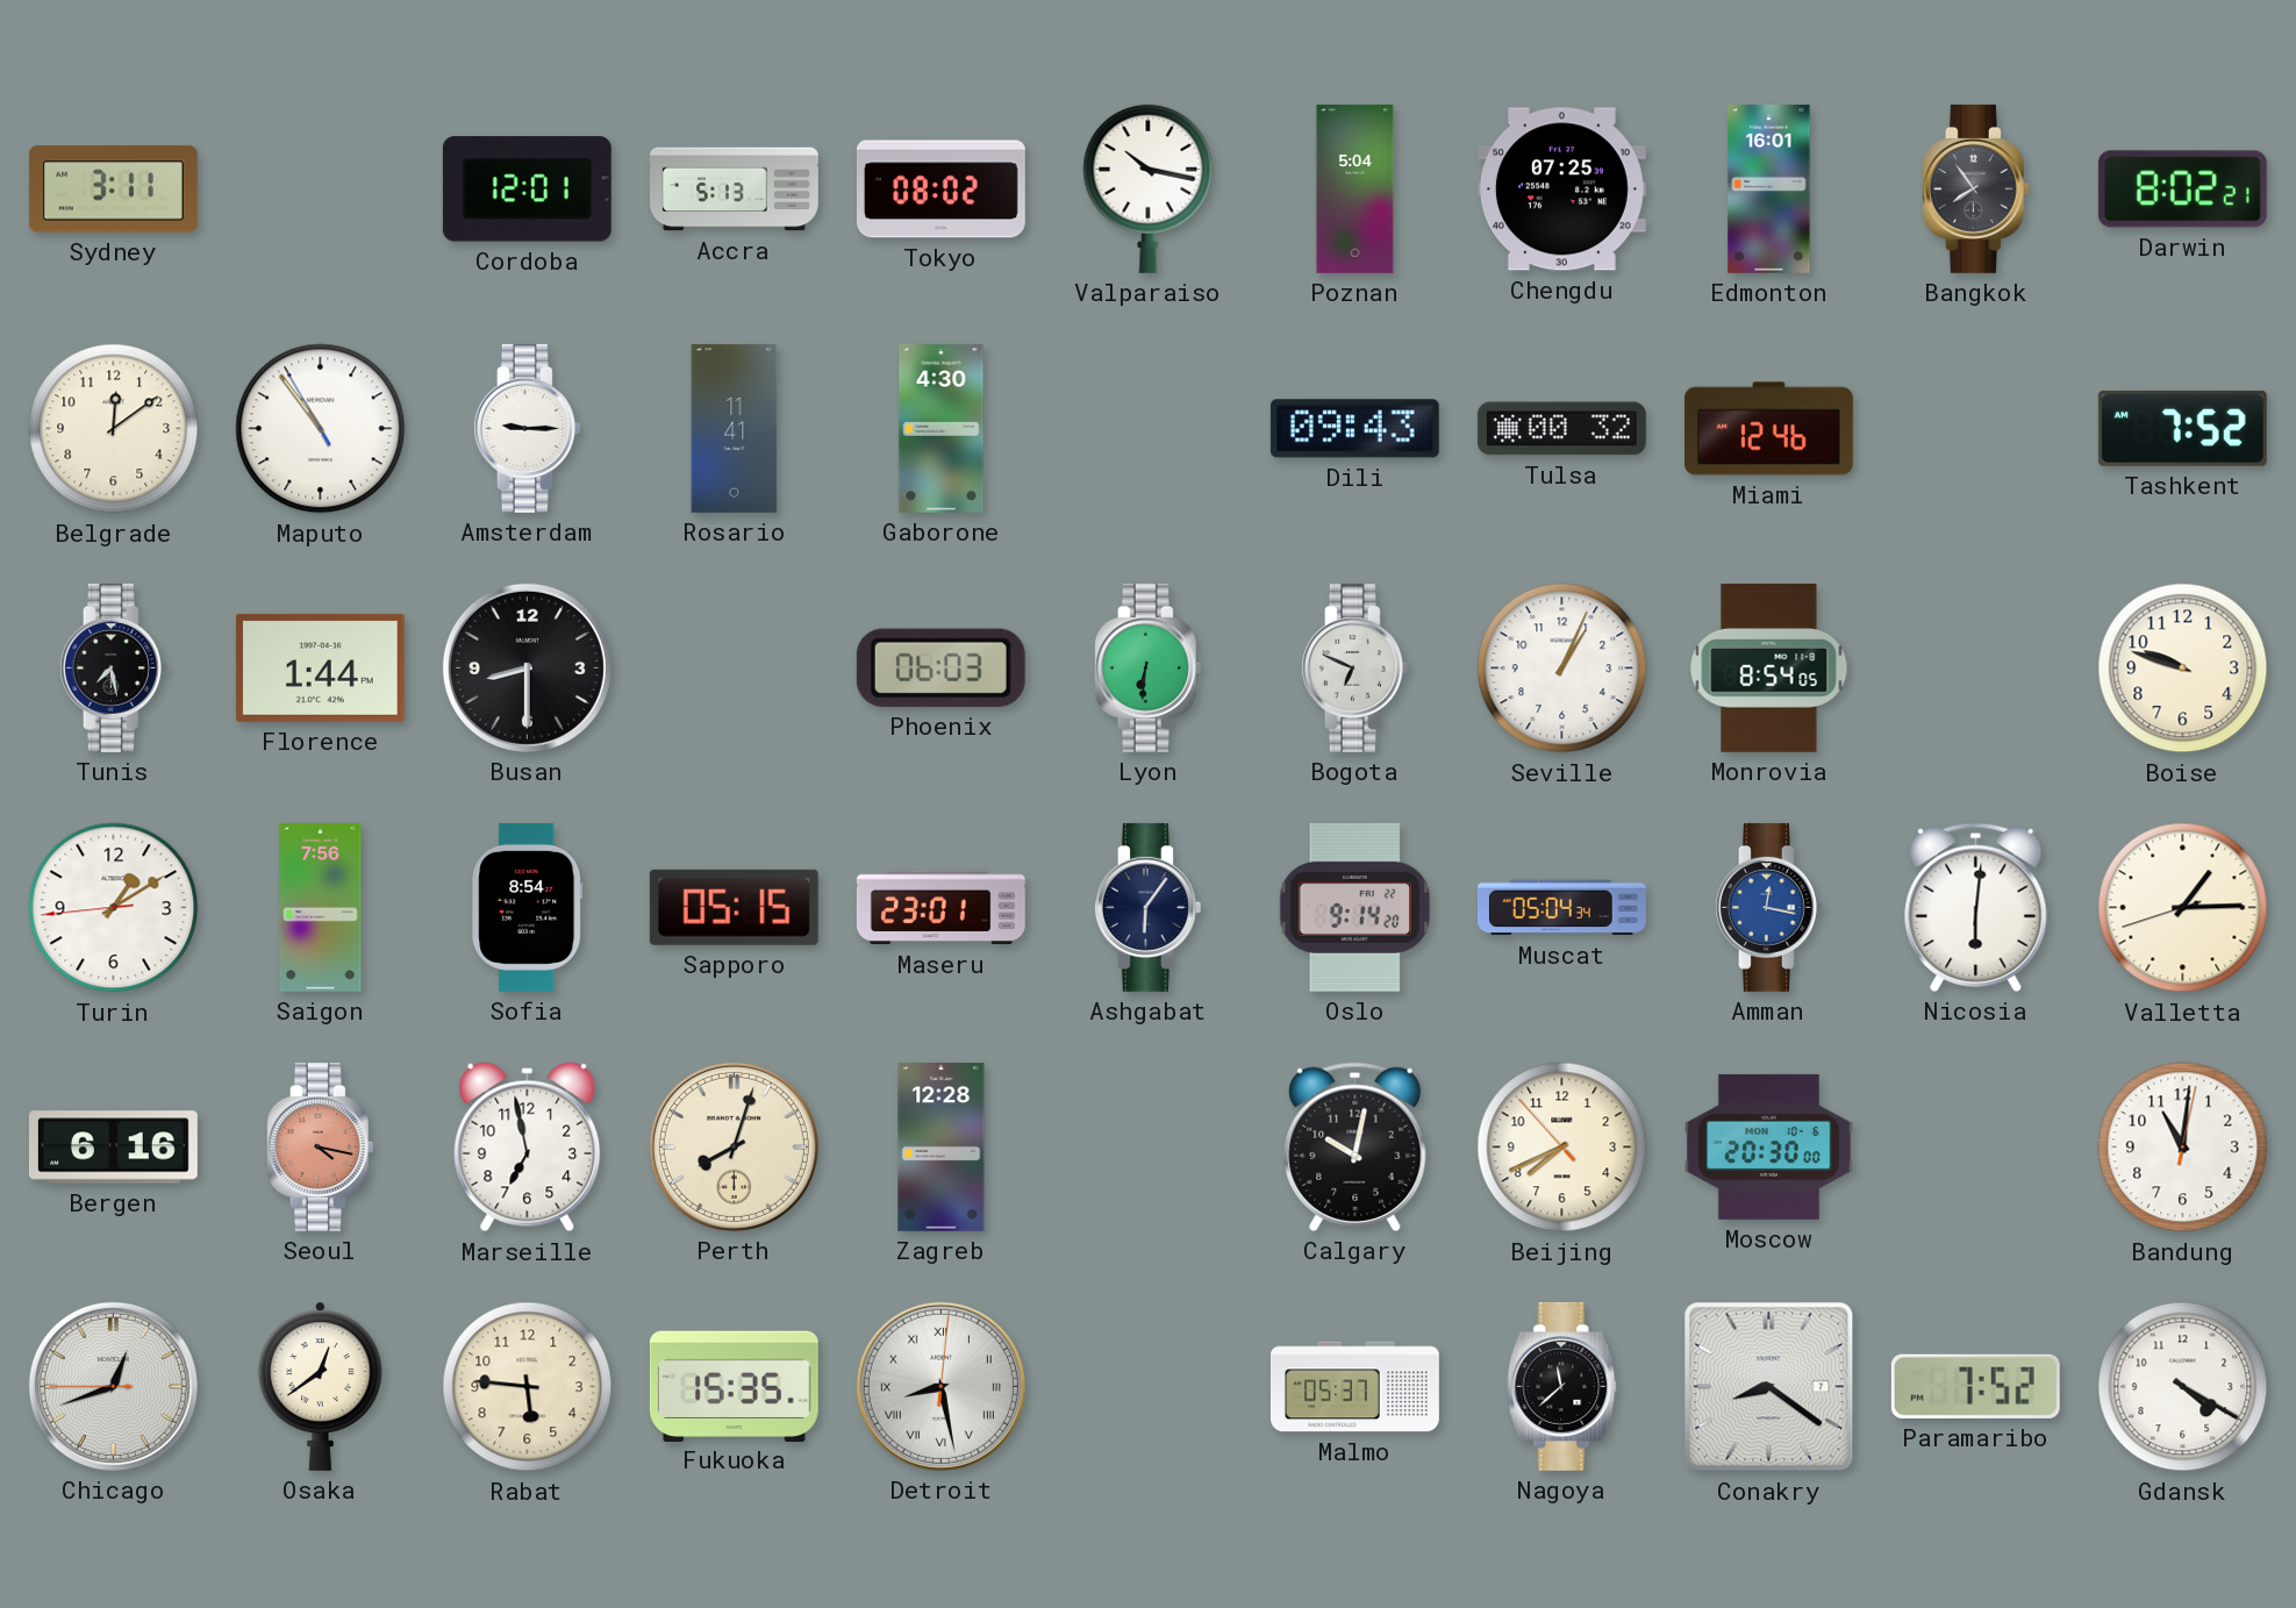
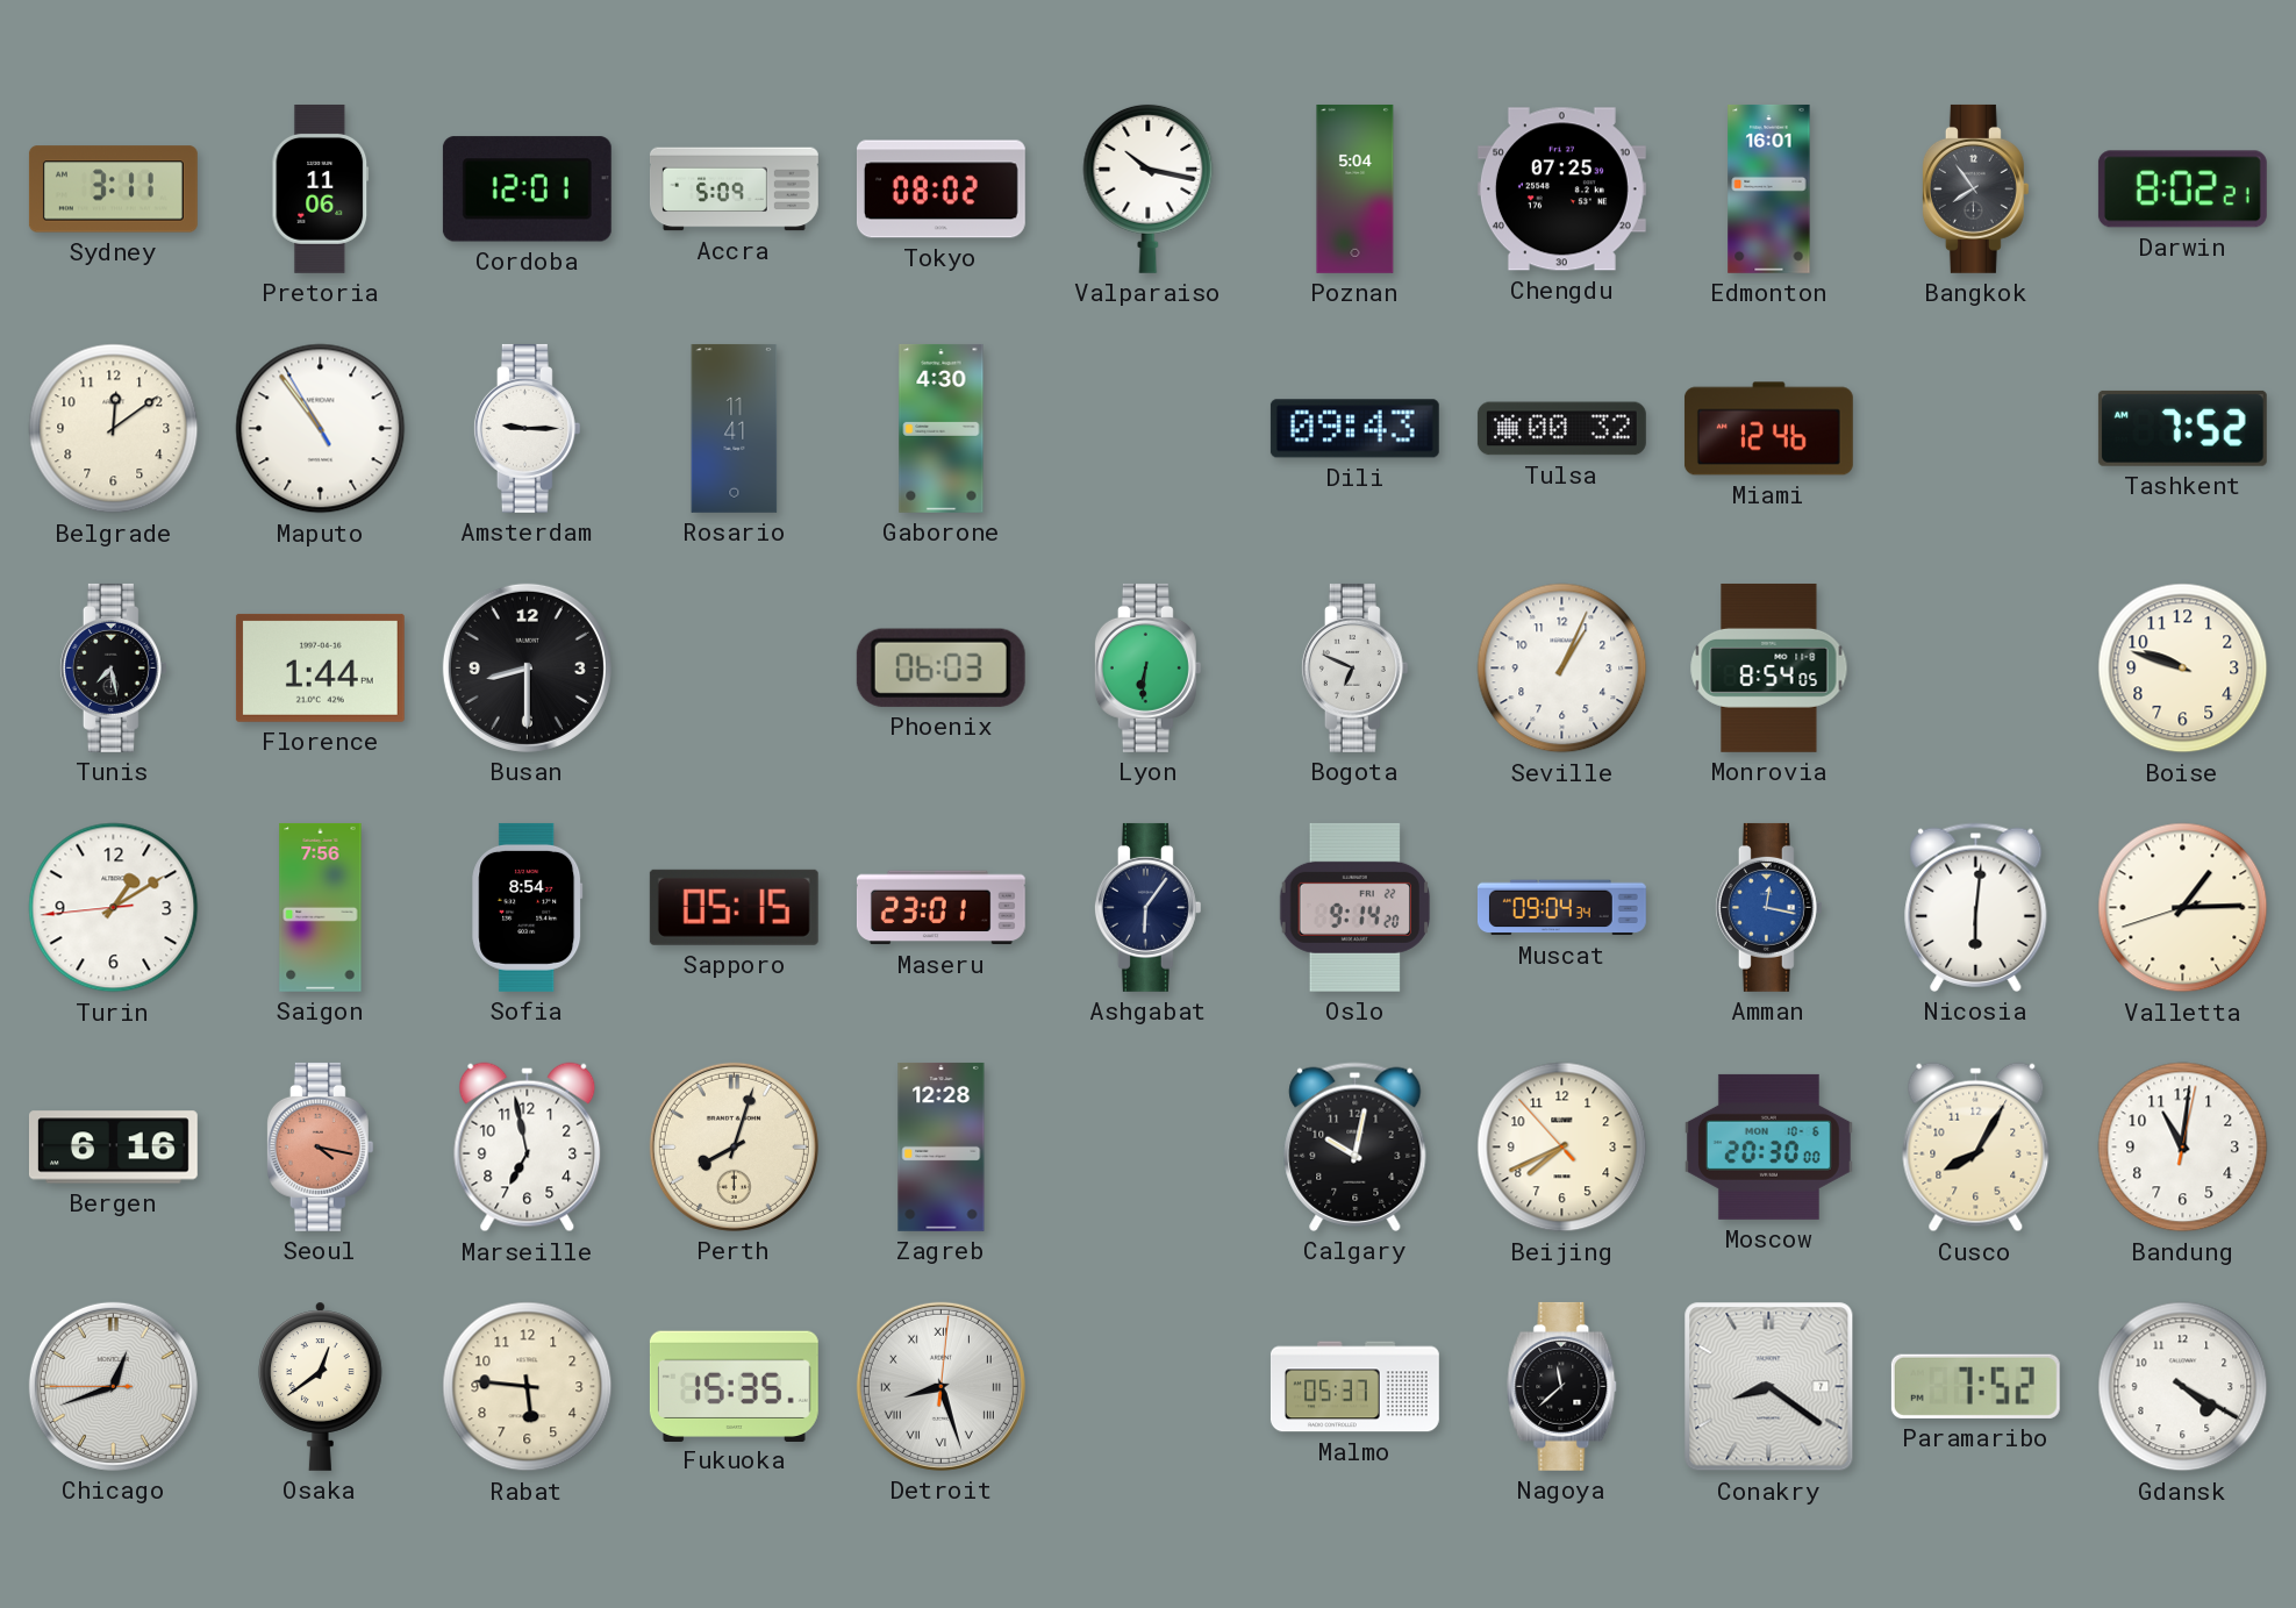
Pretoria: none -> 11:06
Accra: 5:13 -> 5:09
Muscat: 05:04 -> 09:04
Cusco: none -> 8:05
Detroit: 8:28 -> 8:27
